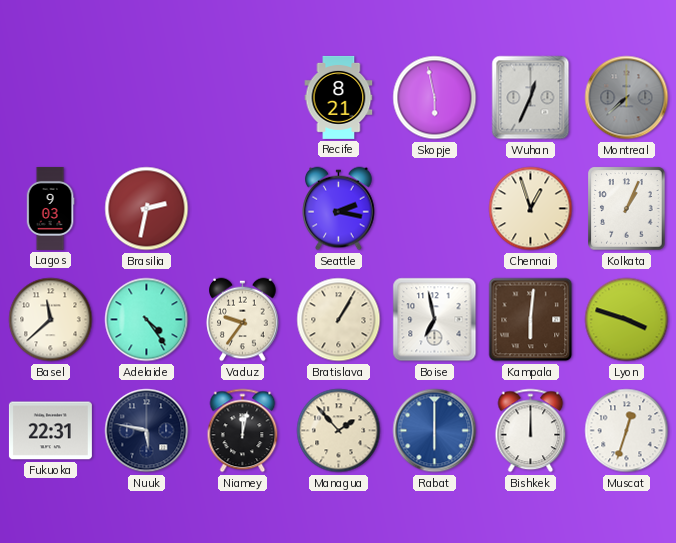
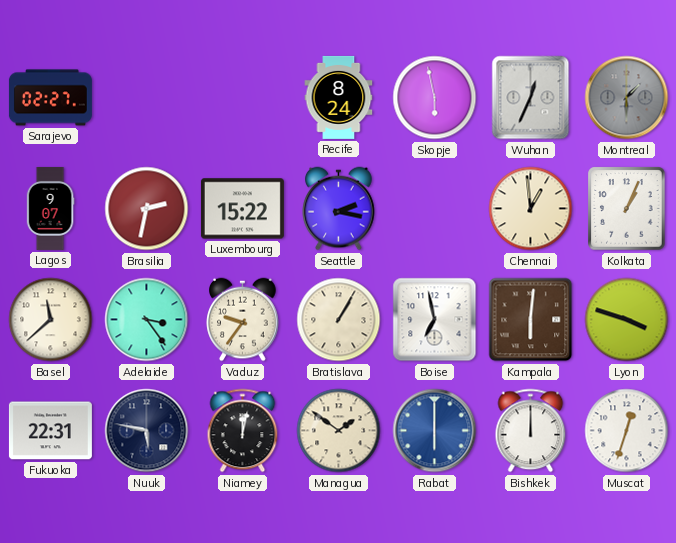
Sarajevo: none -> 02:27
Recife: 8:21 -> 8:24
Montreal: 7:38 -> 1:30
Lagos: 9:03 -> 9:07
Luxembourg: none -> 15:22
Chennai: 12:57 -> 12:59
Adelaide: 4:24 -> 3:24
Managua: 1:53 -> 1:51
